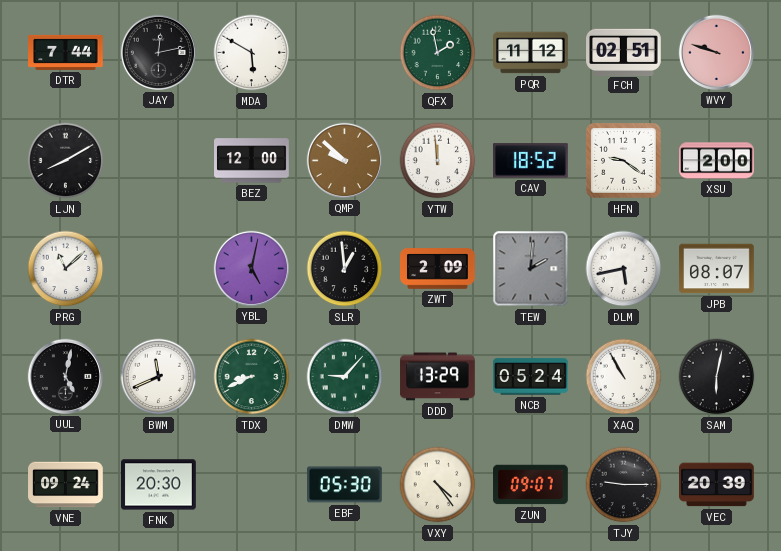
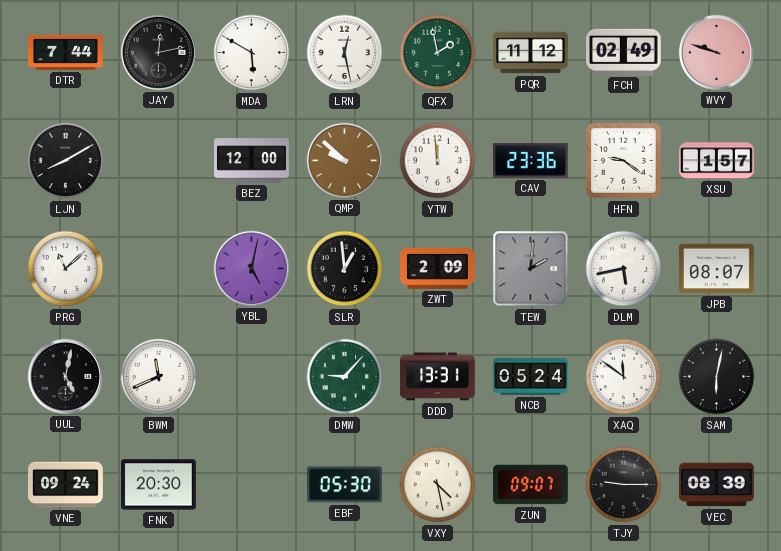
LRN: none -> 12:28
FCH: 02:51 -> 02:49
CAV: 18:52 -> 23:36
XSU: 2:00 -> 1:57
TDX: 8:41 -> none
DDD: 13:29 -> 13:31
XAQ: 10:55 -> 11:51
VXY: 4:24 -> 4:28
VEC: 20:39 -> 08:39
